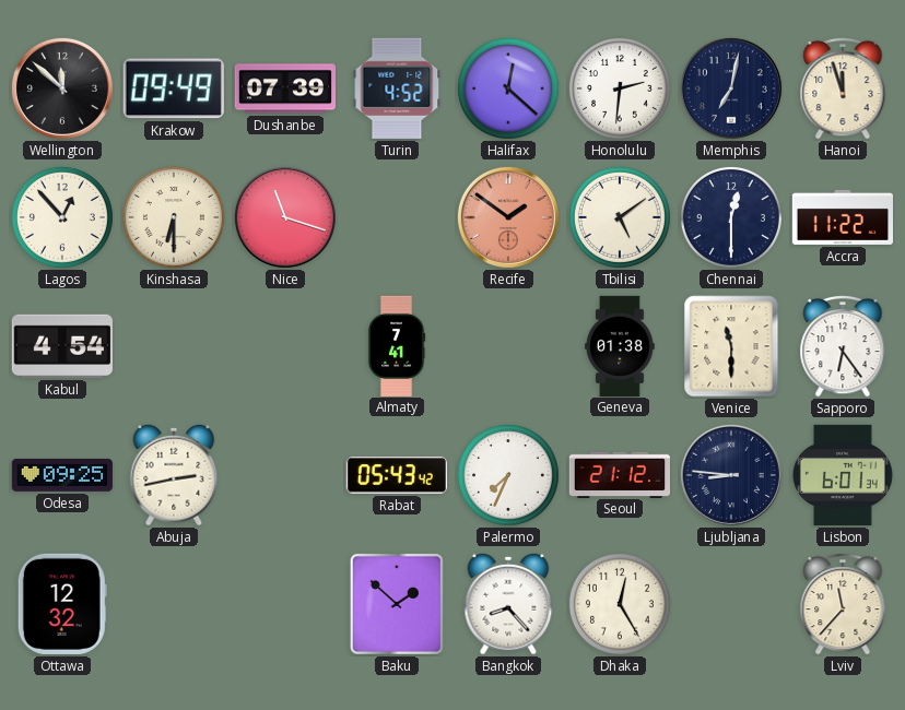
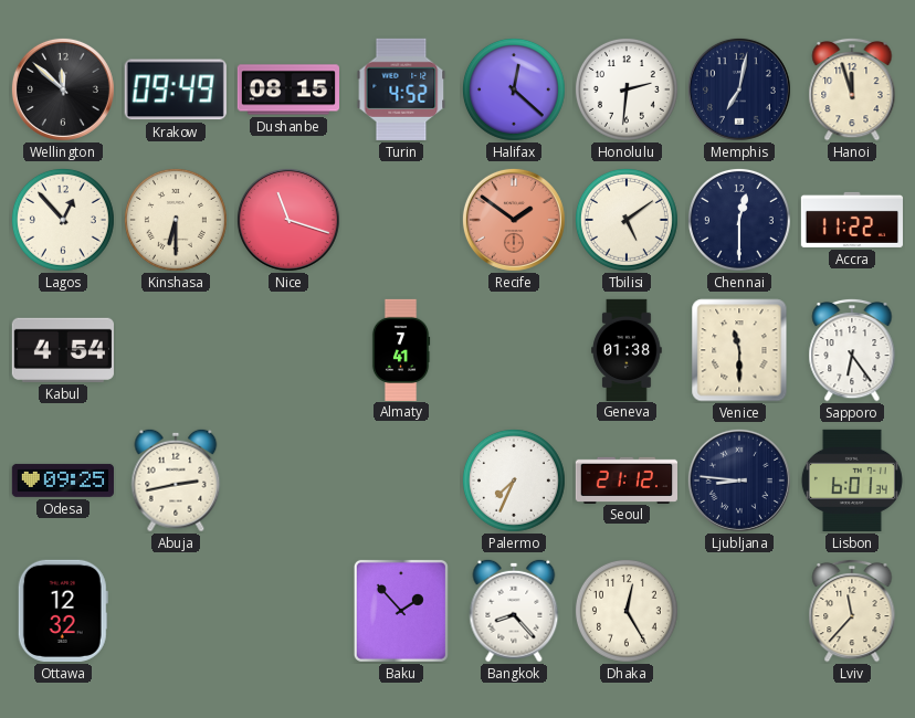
Dushanbe: 07:39 -> 08:15
Rabat: 05:43 -> none
Baku: 1:52 -> 1:53
